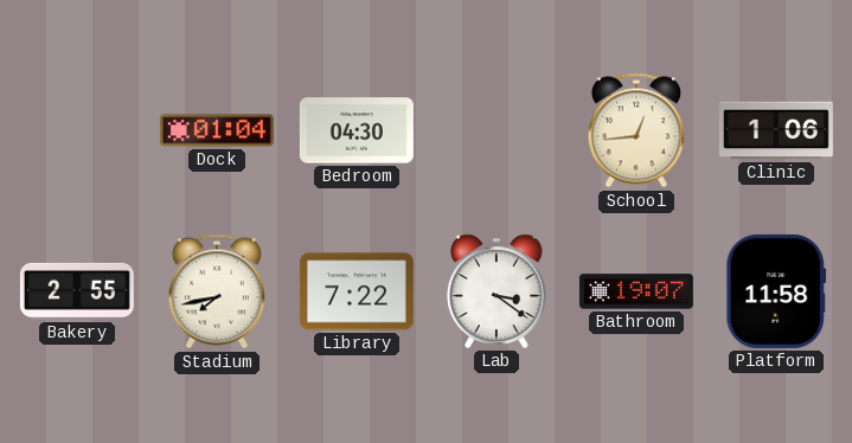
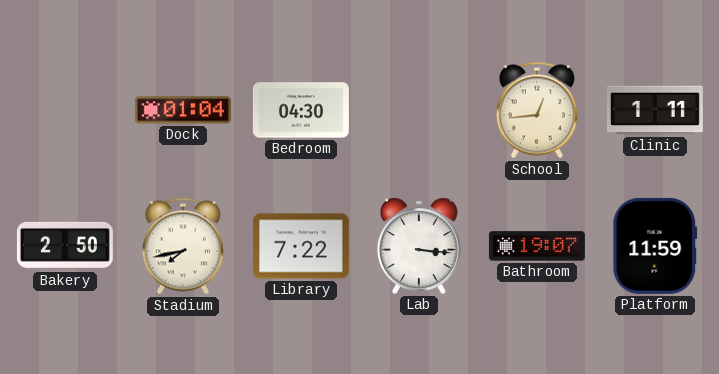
Clinic: 1:06 -> 1:11
Bakery: 2:55 -> 2:50
Lab: 3:21 -> 3:16
Platform: 11:58 -> 11:59
